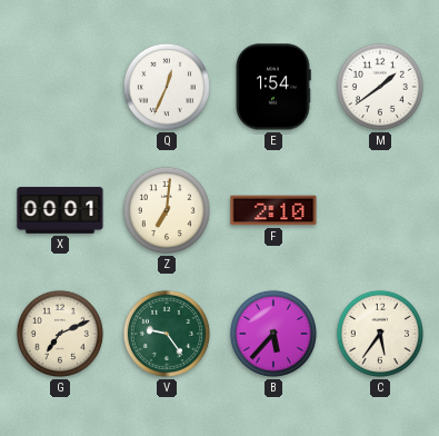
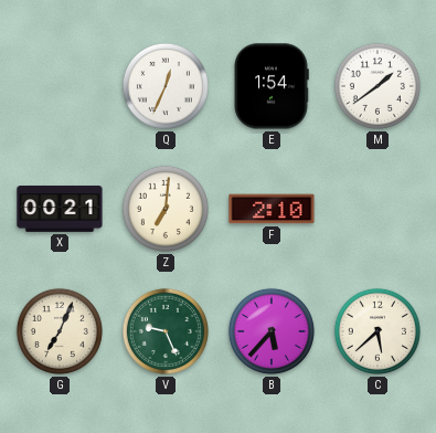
X: 00:01 -> 00:21
G: 7:11 -> 7:04
V: 9:24 -> 9:26
C: 5:36 -> 5:38
